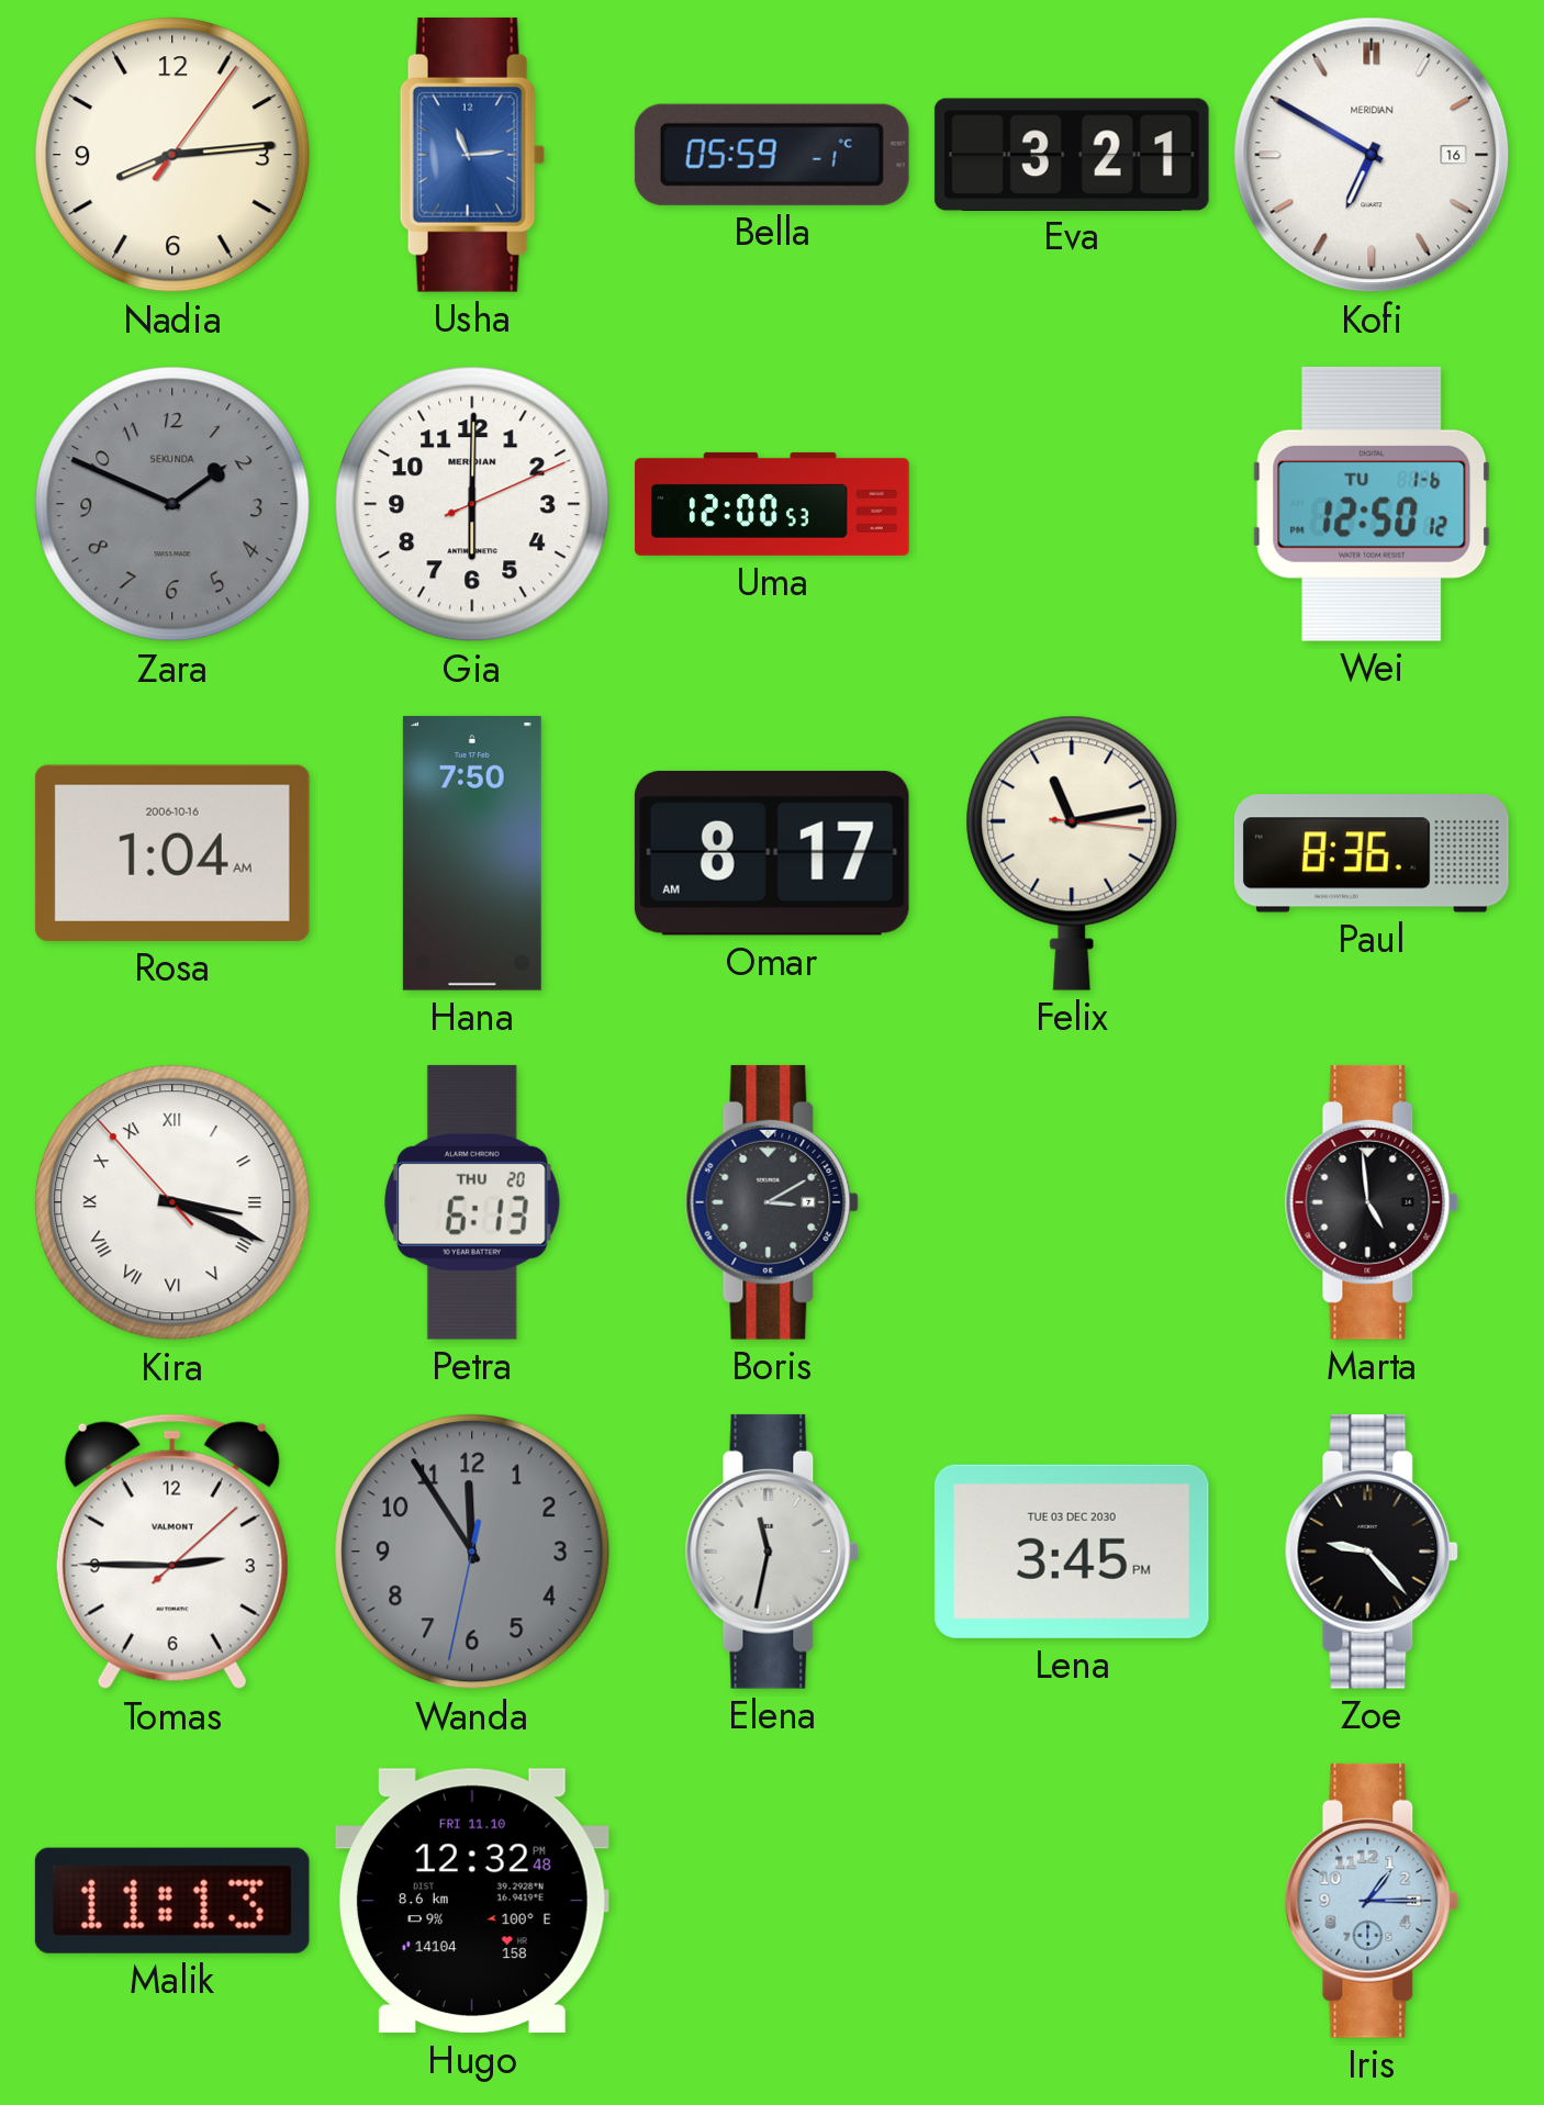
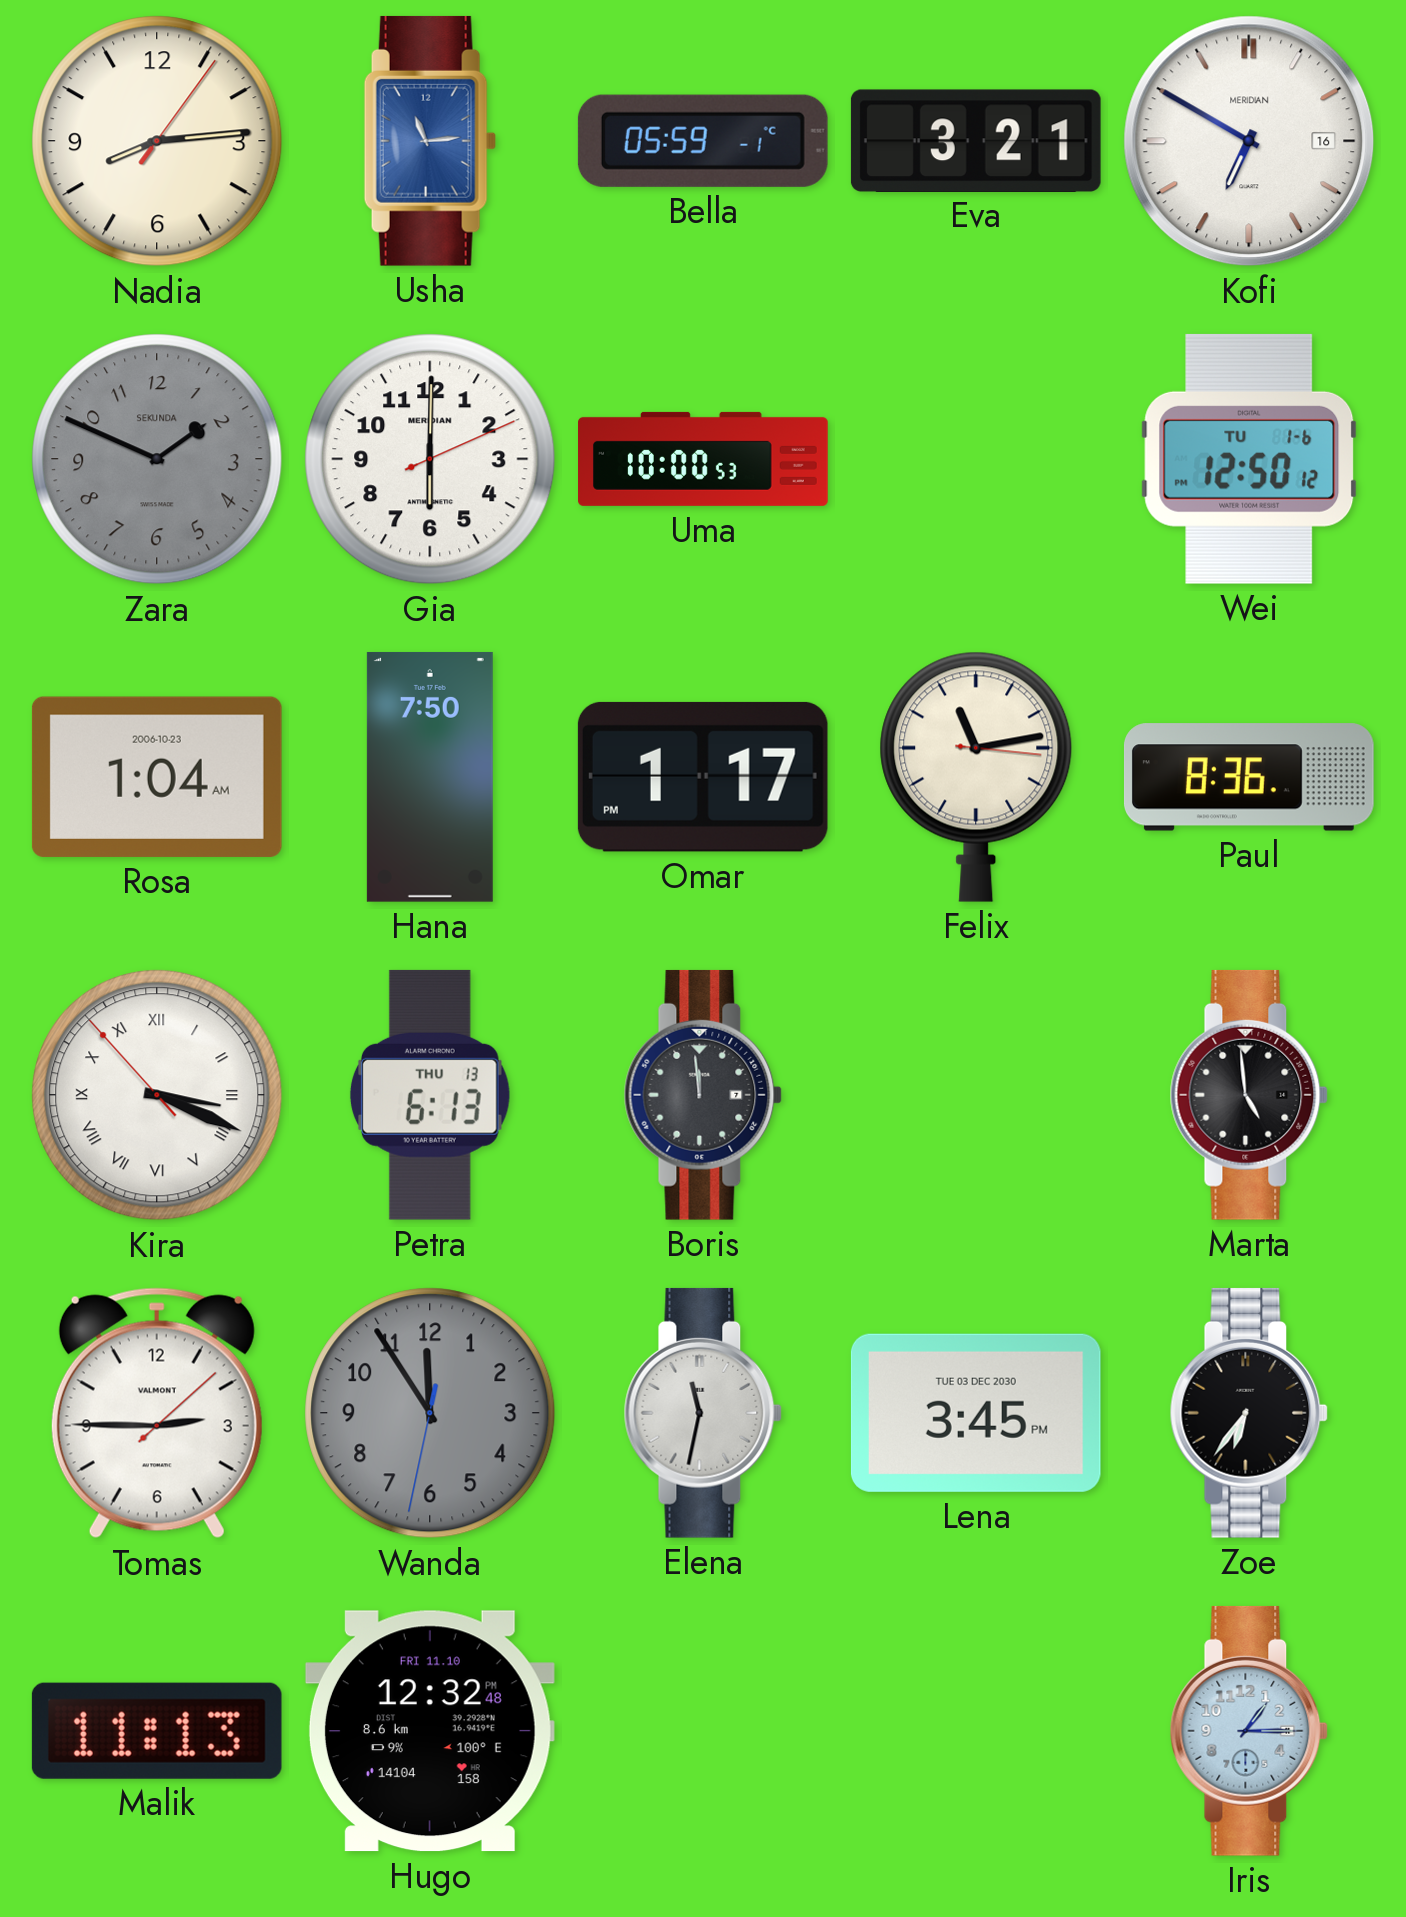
Uma: 12:00 -> 10:00
Rosa date: 2006-10-16 -> 2006-10-23
Omar: 8:17 -> 1:17
Petra date: THU 20 -> THU 13
Boris: 3:10 -> 11:59
Zoe: 9:23 -> 6:36
